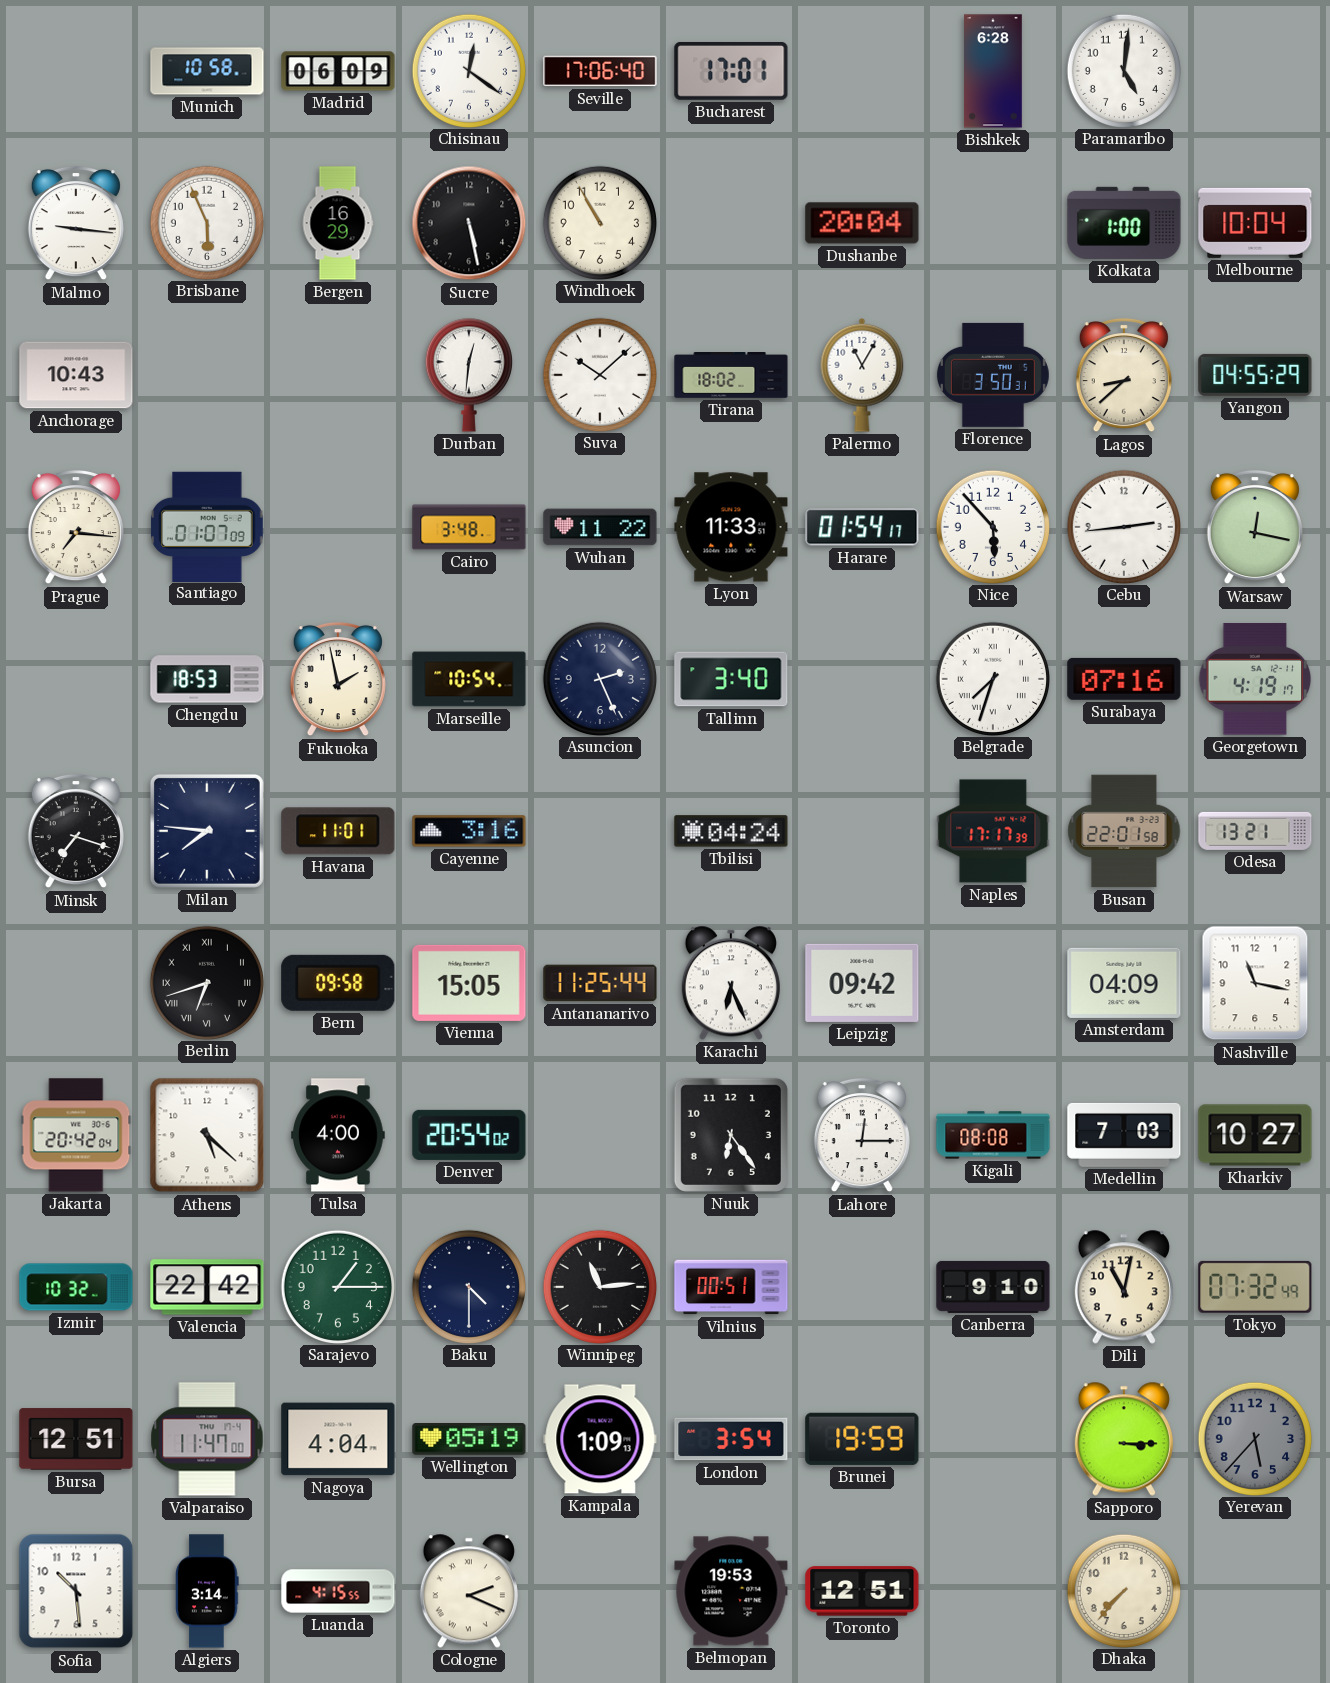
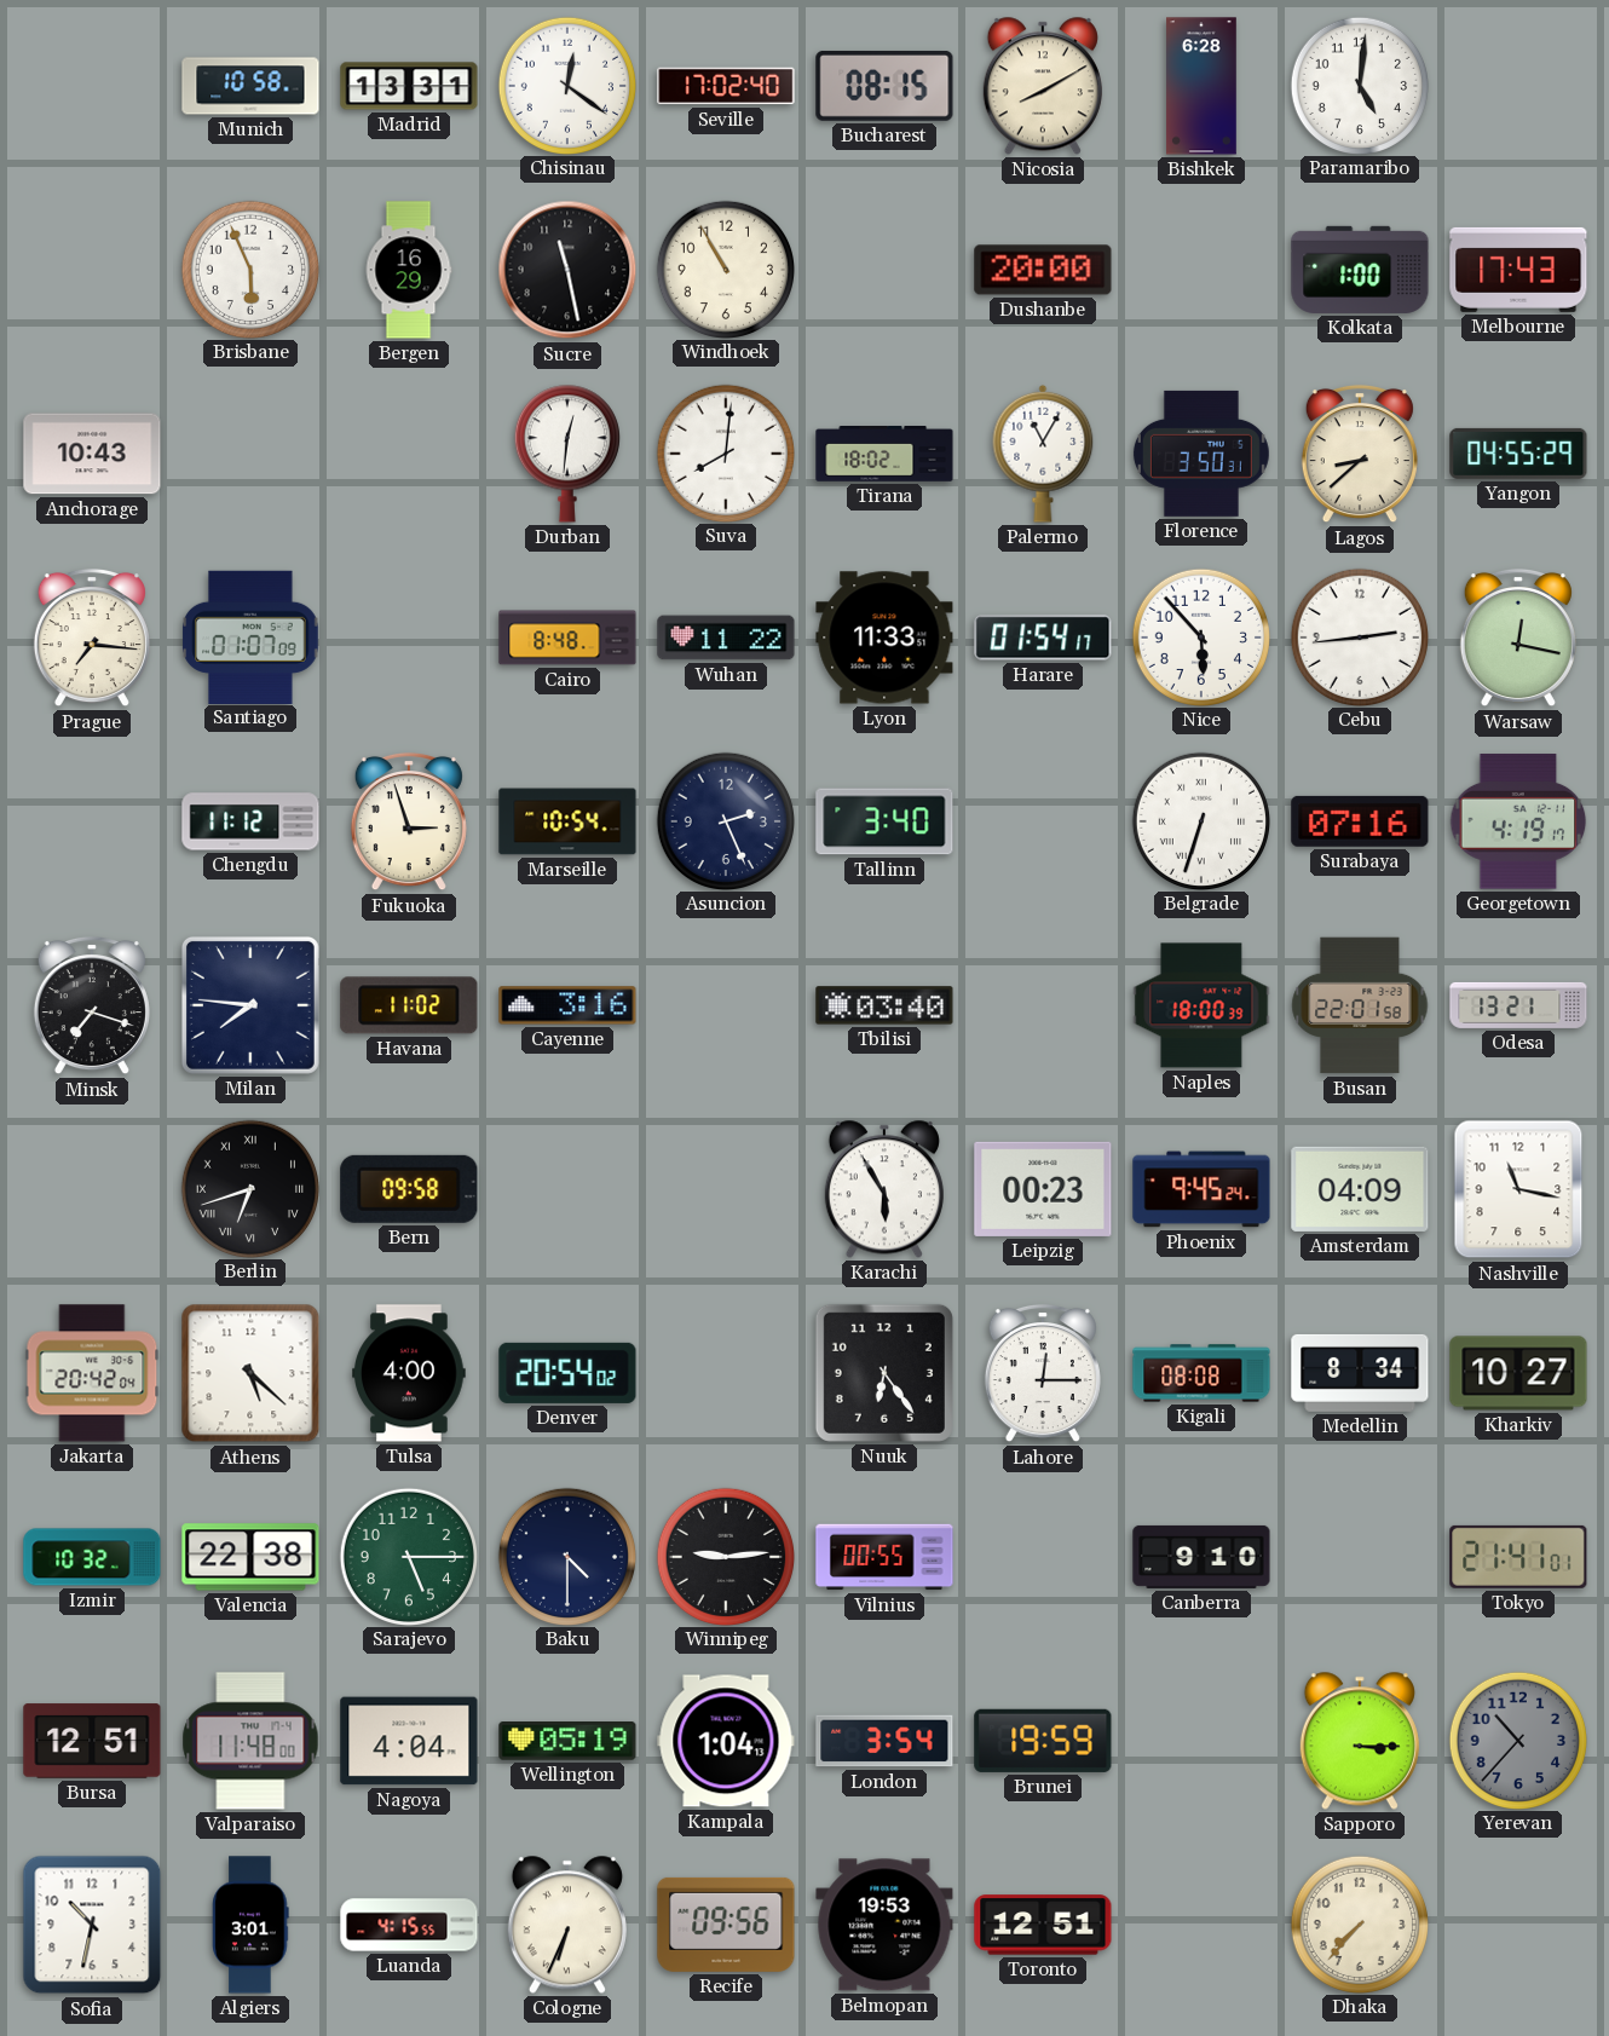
Madrid: 06:09 -> 13:31
Seville: 17:06 -> 17:02
Bucharest: 17:01 -> 08:15
Nicosia: none -> 8:10
Malmo: 9:16 -> none
Sucre: 5:28 -> 11:28
Dushanbe: 20:04 -> 20:00
Melbourne: 10:04 -> 17:43
Suva: 10:08 -> 8:01
Cairo: 3:48 -> 8:48
Chengdu: 18:53 -> 11:12
Fukuoka: 1:58 -> 2:57
Belgrade: 7:33 -> 6:33
Havana: 11:01 -> 11:02
Tbilisi: 04:24 -> 03:40
Naples: 17:17 -> 18:00
Vienna: 15:05 -> none
Antananarivo: 11:25 -> none
Karachi: 6:26 -> 5:55
Leipzig: 09:42 -> 00:23
Phoenix: none -> 9:45
Medellin: 7:03 -> 8:34
Valencia: 22:42 -> 22:38
Sarajevo: 1:15 -> 5:15
Winnipeg: 11:14 -> 9:14
Vilnius: 00:51 -> 00:55
Dili: 11:02 -> none
Tokyo: 07:32 -> 21:41
Valparaiso: 11:47 -> 11:48
Kampala: 1:09 -> 1:04
Yerevan: 5:37 -> 10:37
Sofia: 10:29 -> 10:32
Algiers: 3:14 -> 3:01
Cologne: 2:19 -> 6:34
Recife: none -> 09:56
